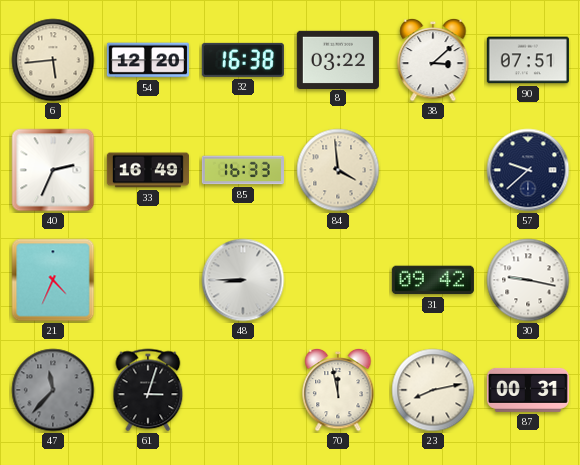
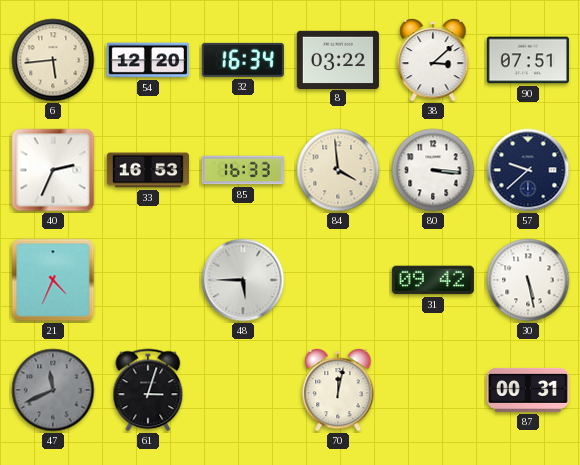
32: 16:38 -> 16:34
33: 16:49 -> 16:53
80: none -> 3:16
48: 8:45 -> 5:45
30: 9:17 -> 5:28
47: 11:37 -> 11:41
70: 11:58 -> 12:02
23: 8:13 -> none
